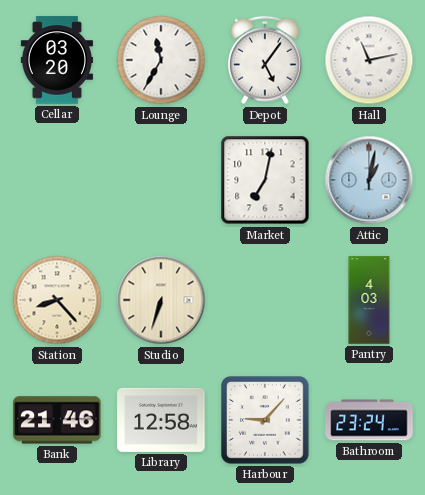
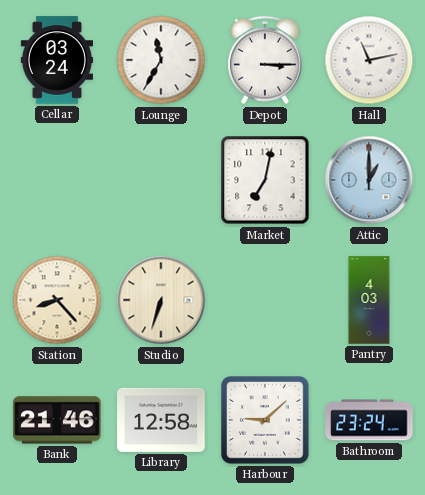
Cellar: 03:20 -> 03:24
Depot: 5:06 -> 3:15
Attic: 1:02 -> 1:00
Harbour: 9:07 -> 9:08
